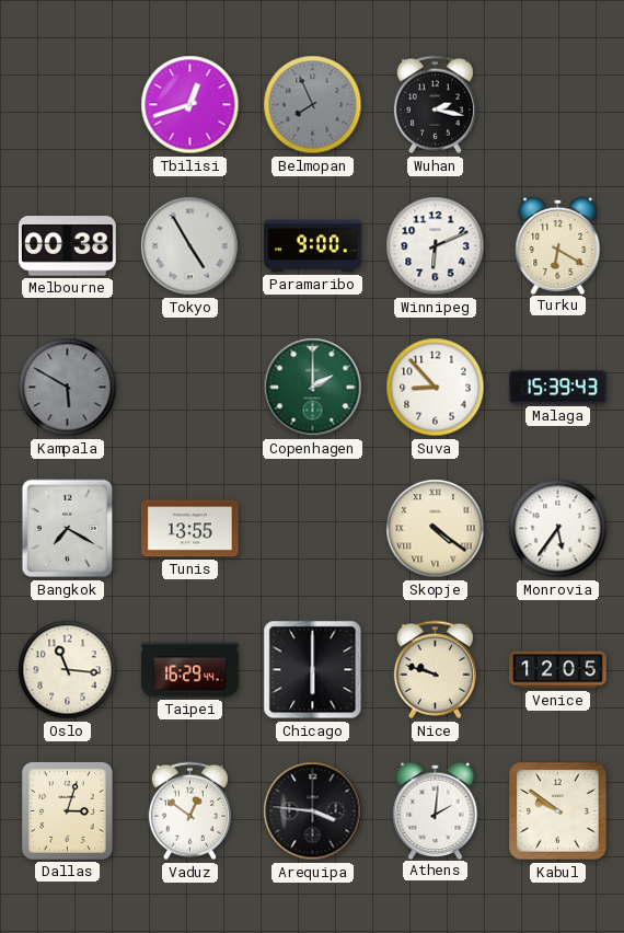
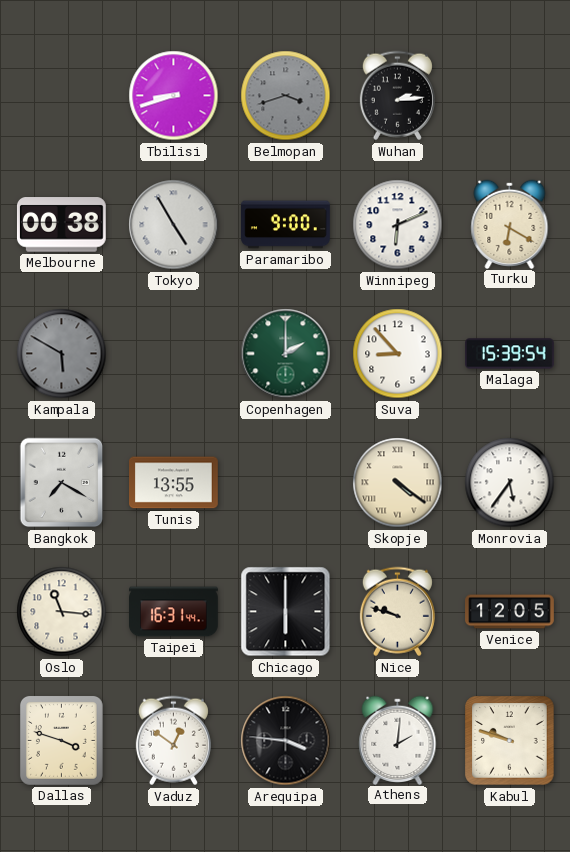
Tbilisi: 12:42 -> 8:42
Belmopan: 7:56 -> 3:42
Wuhan: 2:17 -> 2:14
Malaga: 15:39:43 -> 15:39:54
Taipei: 16:29 -> 16:31
Dallas: 3:03 -> 3:48
Kabul: 9:51 -> 9:48
